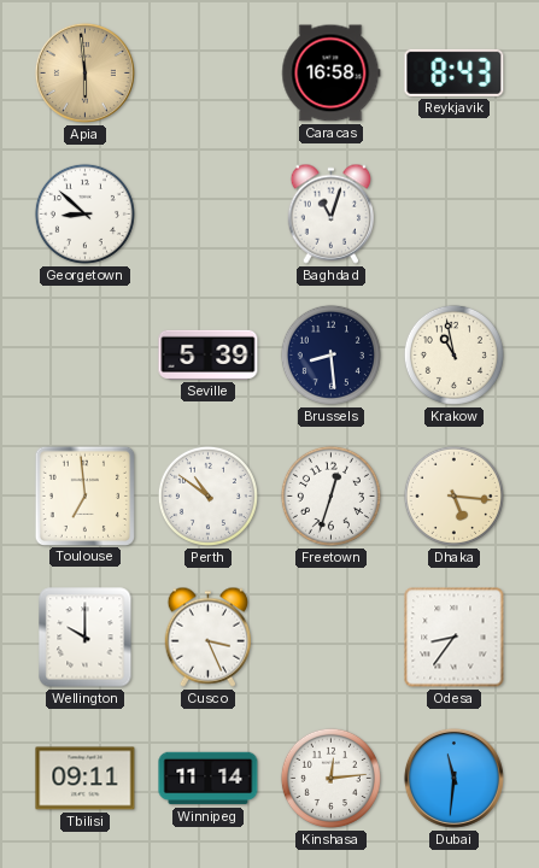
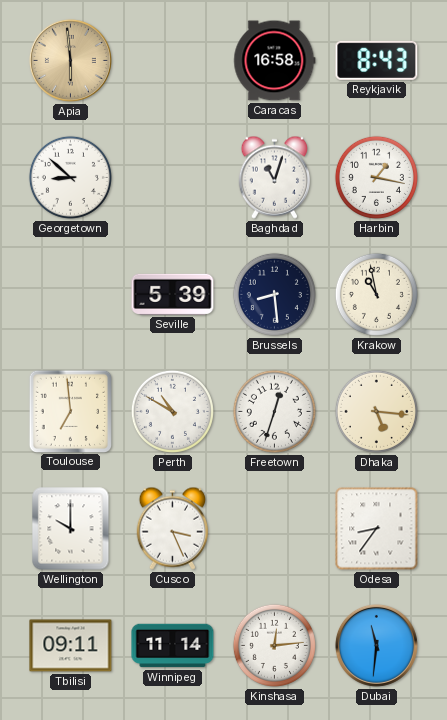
Harbin: none -> 1:17
Perth: 10:51 -> 10:50
